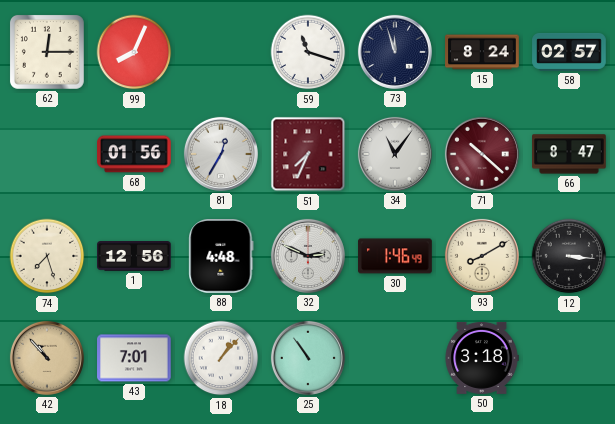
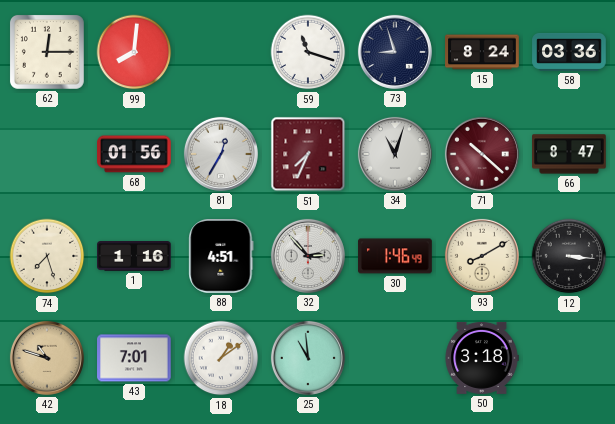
99: 8:04 -> 8:01
73: 11:57 -> 8:57
58: 02:57 -> 03:36
34: 11:06 -> 11:03
1: 12:56 -> 1:16
88: 4:48 -> 4:51
32: 2:49 -> 2:53
42: 10:53 -> 10:48
18: 1:07 -> 1:09
25: 10:54 -> 10:59
